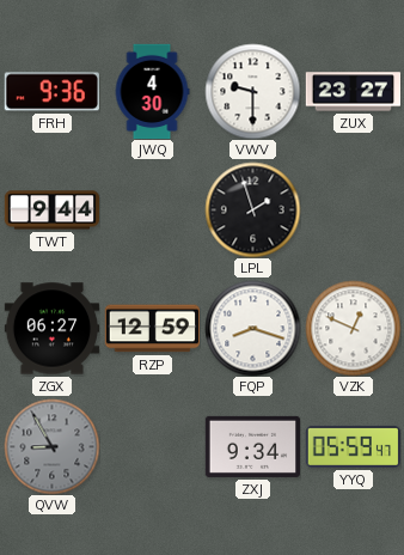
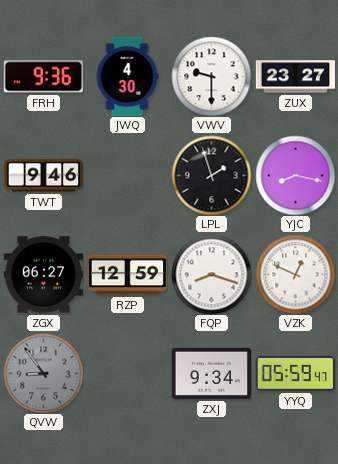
TWT: 9:44 -> 9:46
YJC: none -> 8:17
QVW: 8:55 -> 8:54
